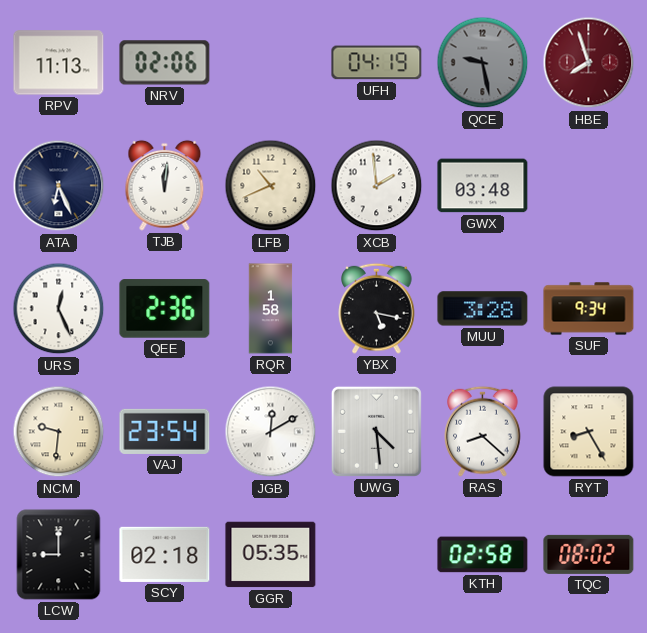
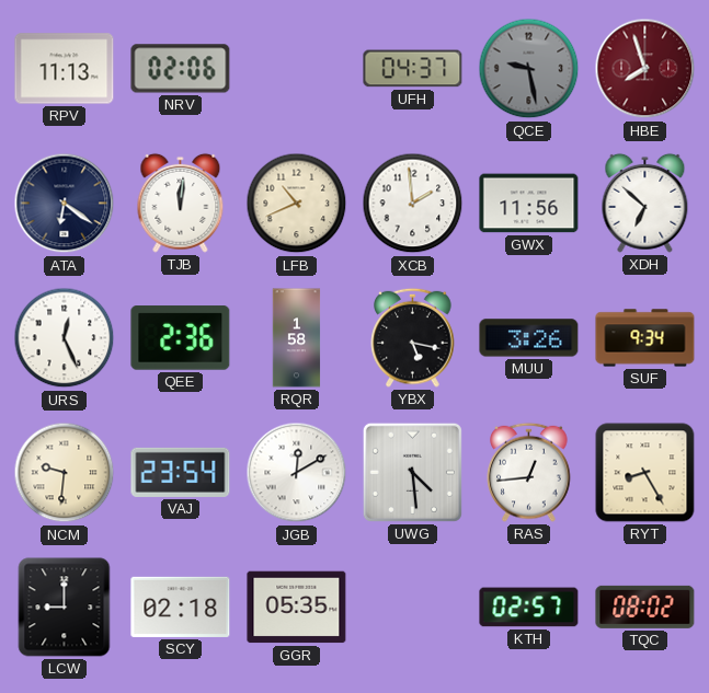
UFH: 04:19 -> 04:37
ATA: 6:26 -> 6:21
GWX: 03:48 -> 11:56
XDH: none -> 6:52
MUU: 3:28 -> 3:26
RAS: 8:22 -> 12:44
KTH: 02:58 -> 02:57
